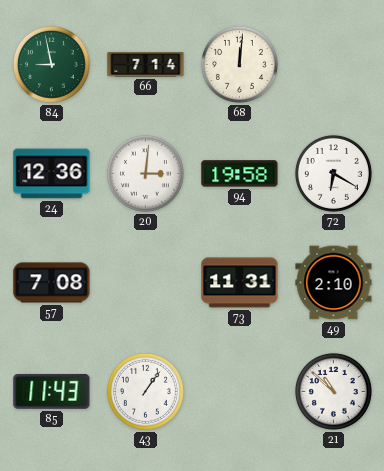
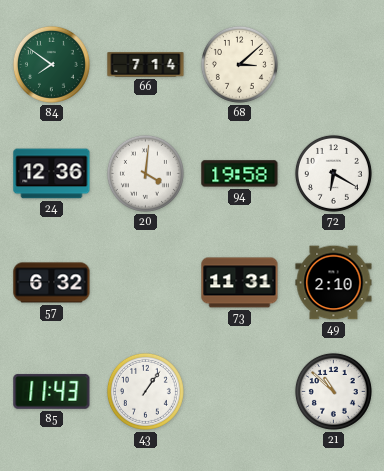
84: 8:58 -> 7:51
68: 12:01 -> 3:08
20: 3:01 -> 4:01
57: 7:08 -> 6:32
